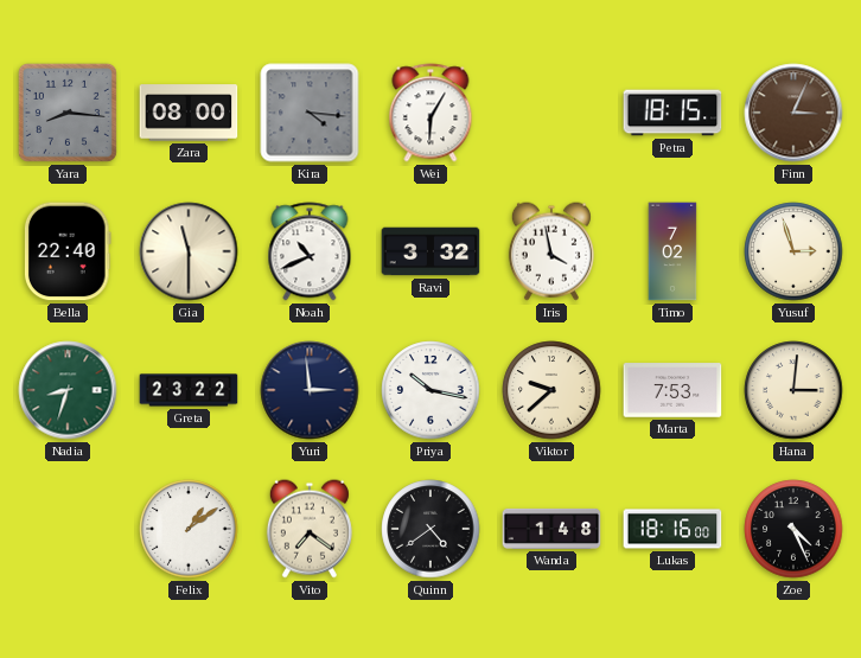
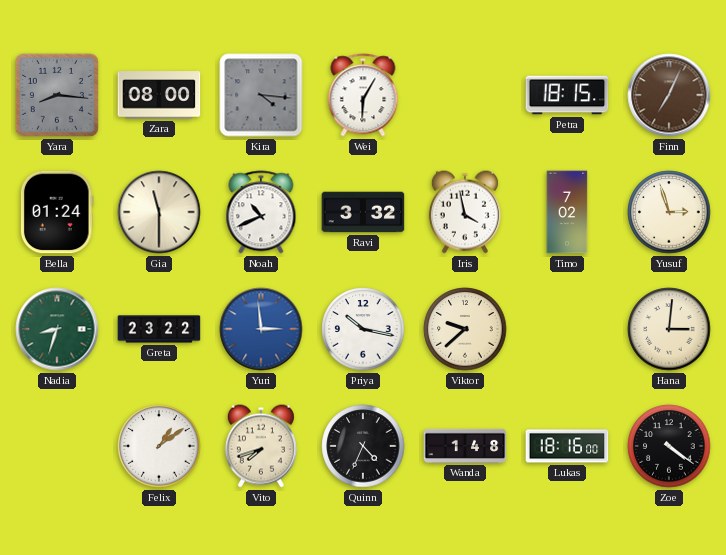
Finn: 3:04 -> 7:04
Bella: 22:40 -> 01:24
Yuri dial: navy -> blue
Marta: 7:53 -> none
Vito: 7:21 -> 7:42
Quinn: 4:39 -> 4:34
Zoe: 4:26 -> 4:21
